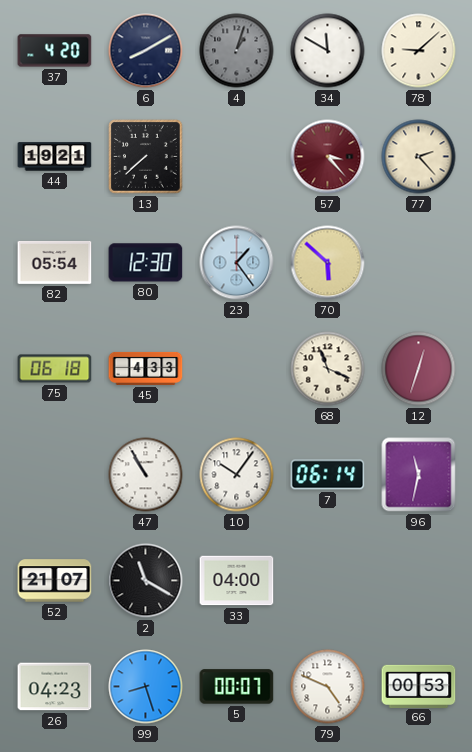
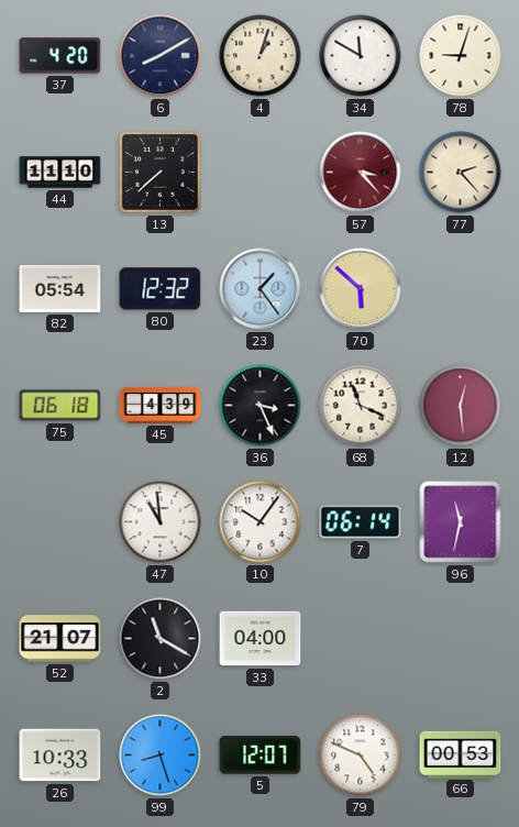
4 dial: grey -> cream
78: 9:08 -> 9:03
44: 19:21 -> 11:10
80: 12:30 -> 12:32
45: 4:33 -> 4:39
36: none -> 3:26
12: 12:33 -> 12:29
47: 10:55 -> 10:59
26: 04:23 -> 10:33
5: 00:07 -> 12:07
